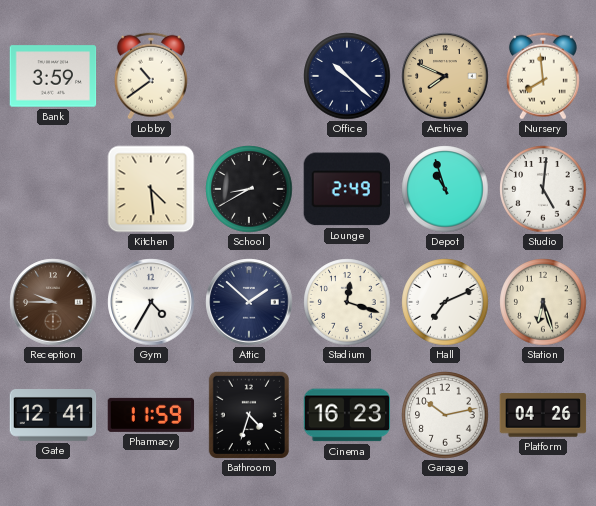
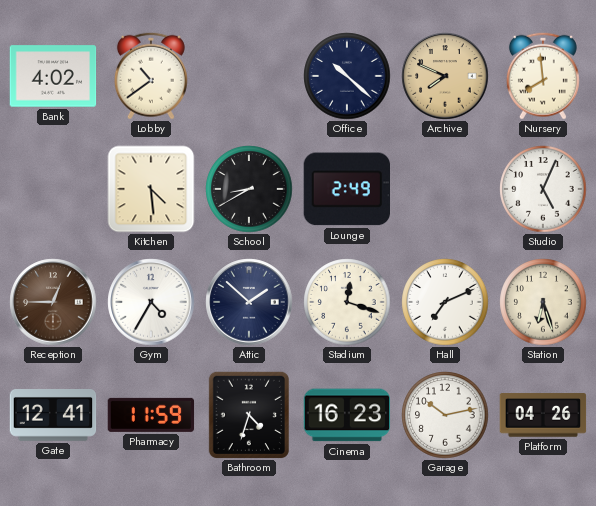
Bank: 3:59 -> 4:02
Depot: 10:57 -> none
Studio: 5:01 -> 5:04
Reception: 9:45 -> 12:45
